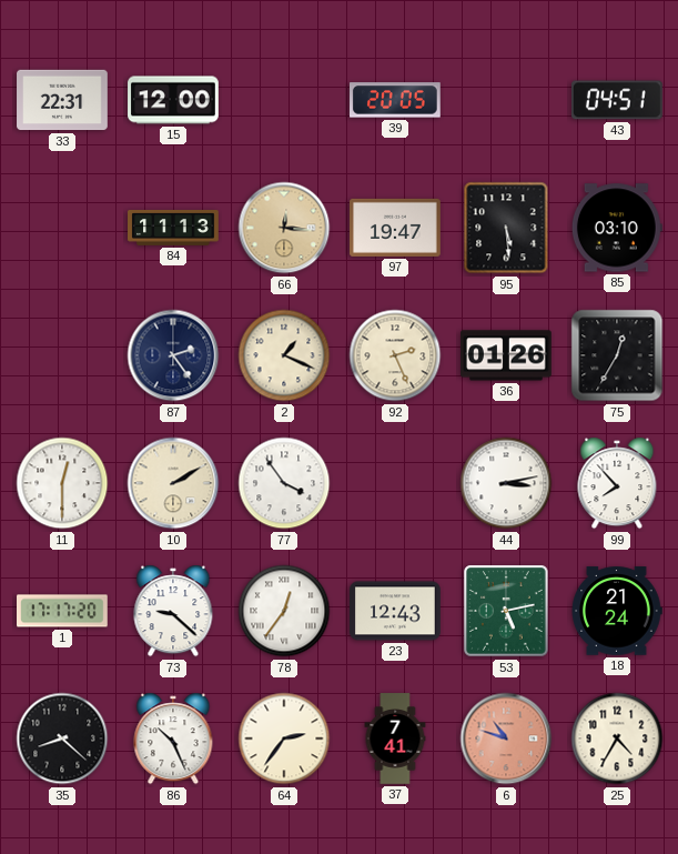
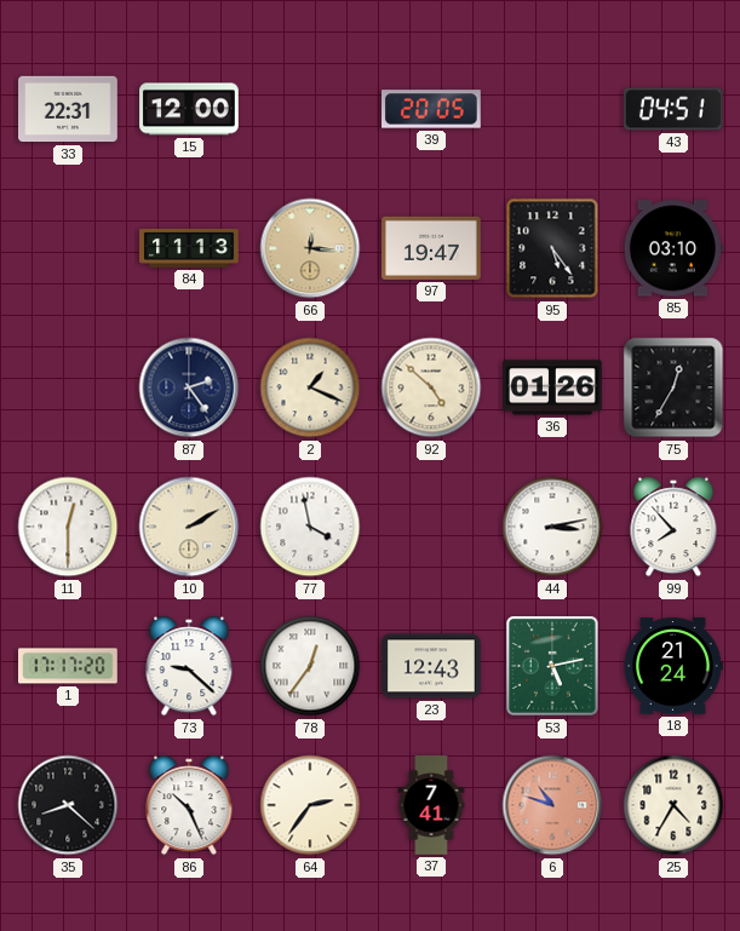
95: 5:29 -> 5:24
92: 2:26 -> 4:52
77: 3:54 -> 3:58
